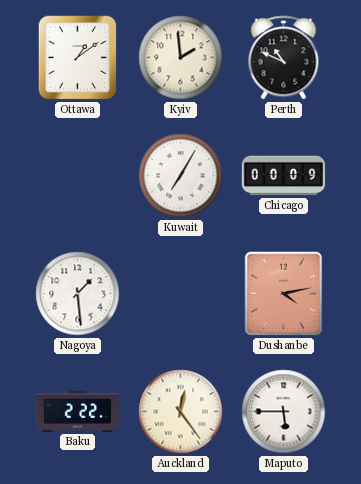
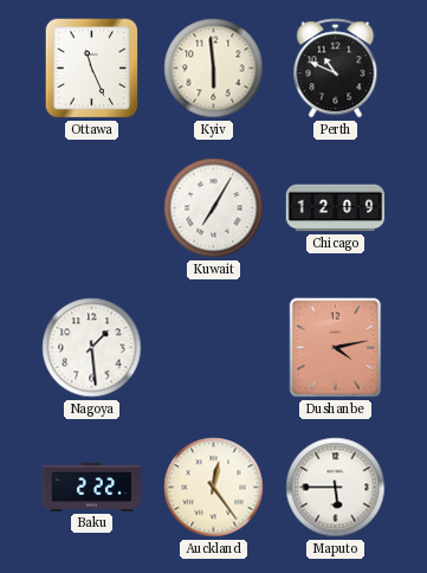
Ottawa: 1:09 -> 11:26
Kyiv: 1:59 -> 5:59
Chicago: 00:09 -> 12:09
